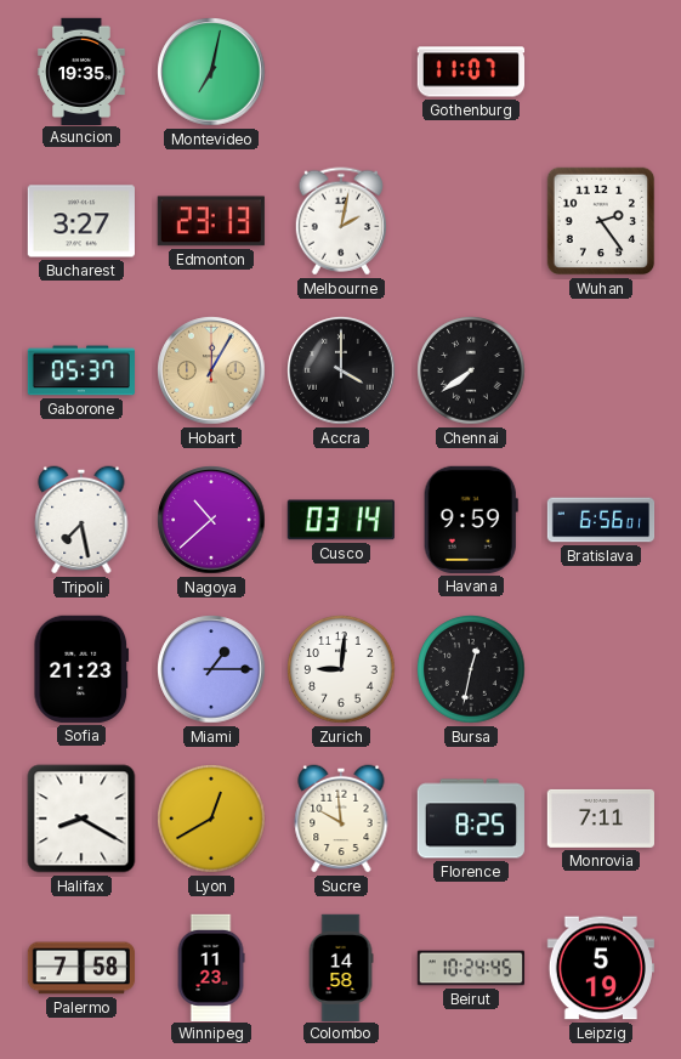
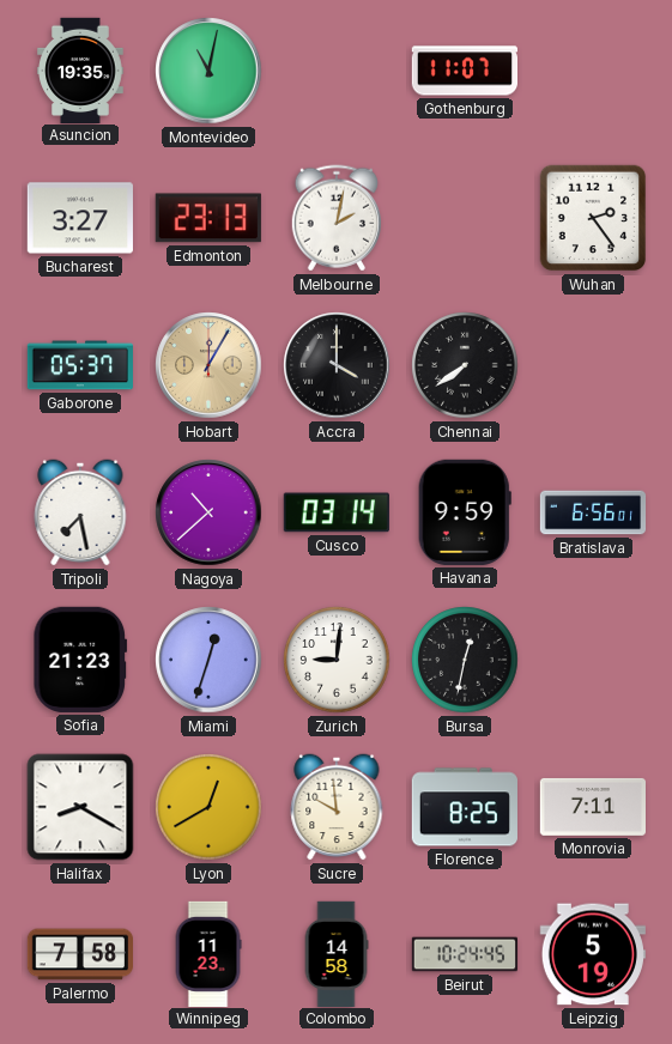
Montevideo: 7:02 -> 11:02
Miami: 1:15 -> 12:33
